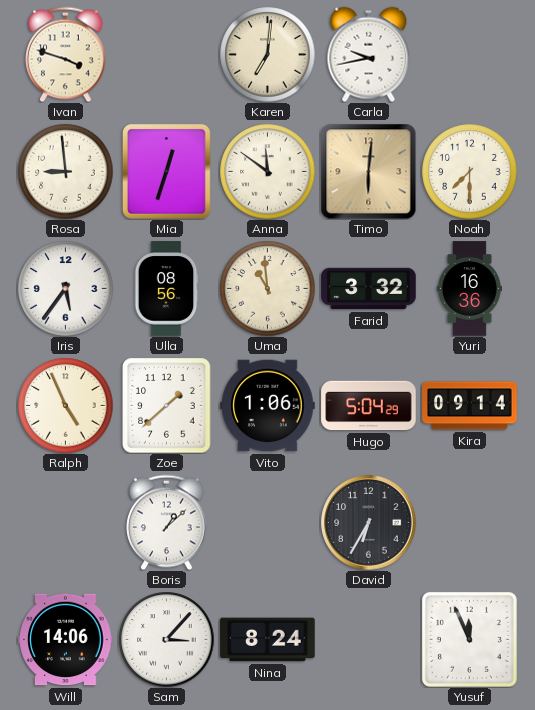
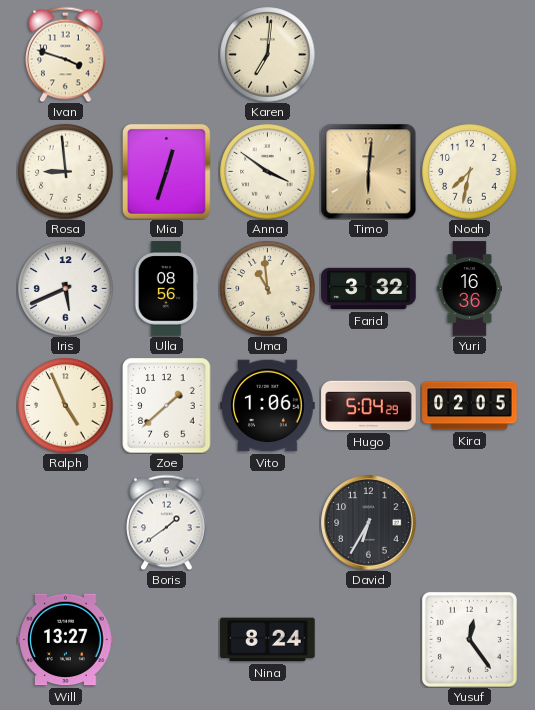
Carla: 9:43 -> none
Anna: 11:51 -> 3:51
Noah: 7:30 -> 7:32
Iris: 5:36 -> 5:41
Kira: 09:14 -> 02:05
Boris: 1:08 -> 1:39
Will: 14:06 -> 13:27
Sam: 3:07 -> none
Yusuf: 11:56 -> 12:24
